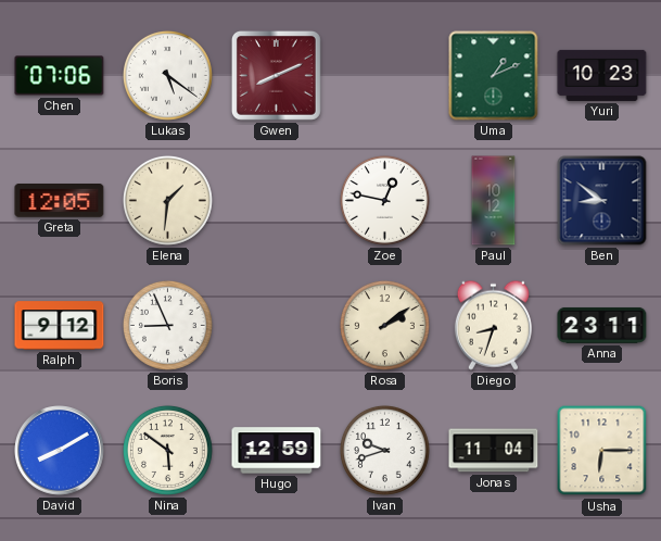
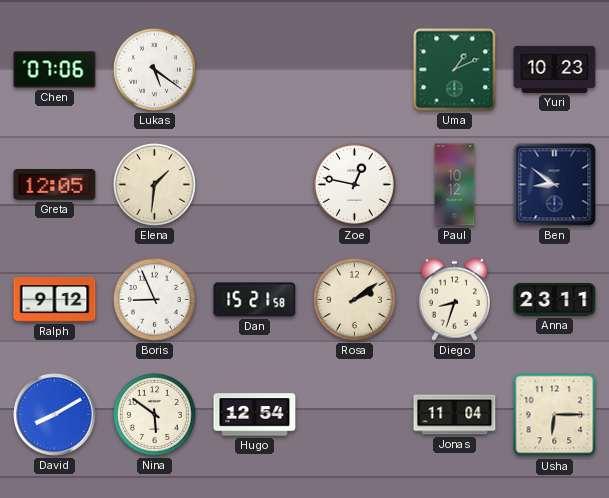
Gwen: 8:11 -> none
Dan: none -> 15:21
Hugo: 12:59 -> 12:54
Ivan: 9:42 -> none
